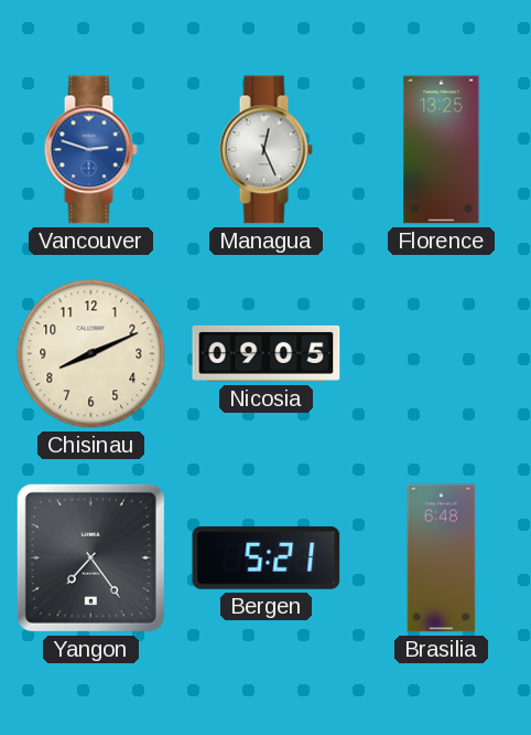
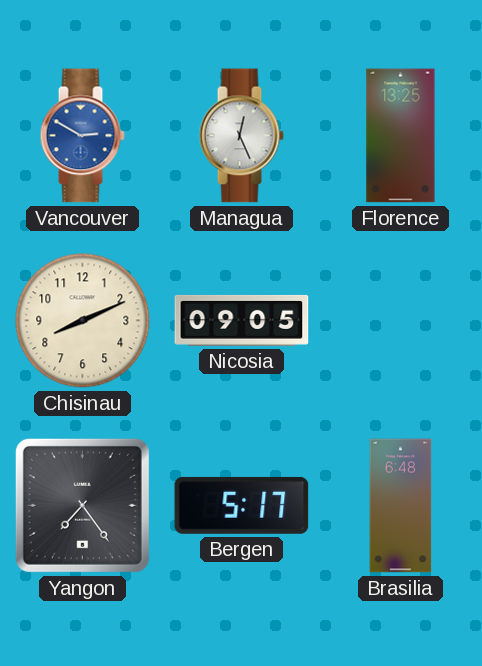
Vancouver: 2:48 -> 2:50
Bergen: 5:21 -> 5:17
